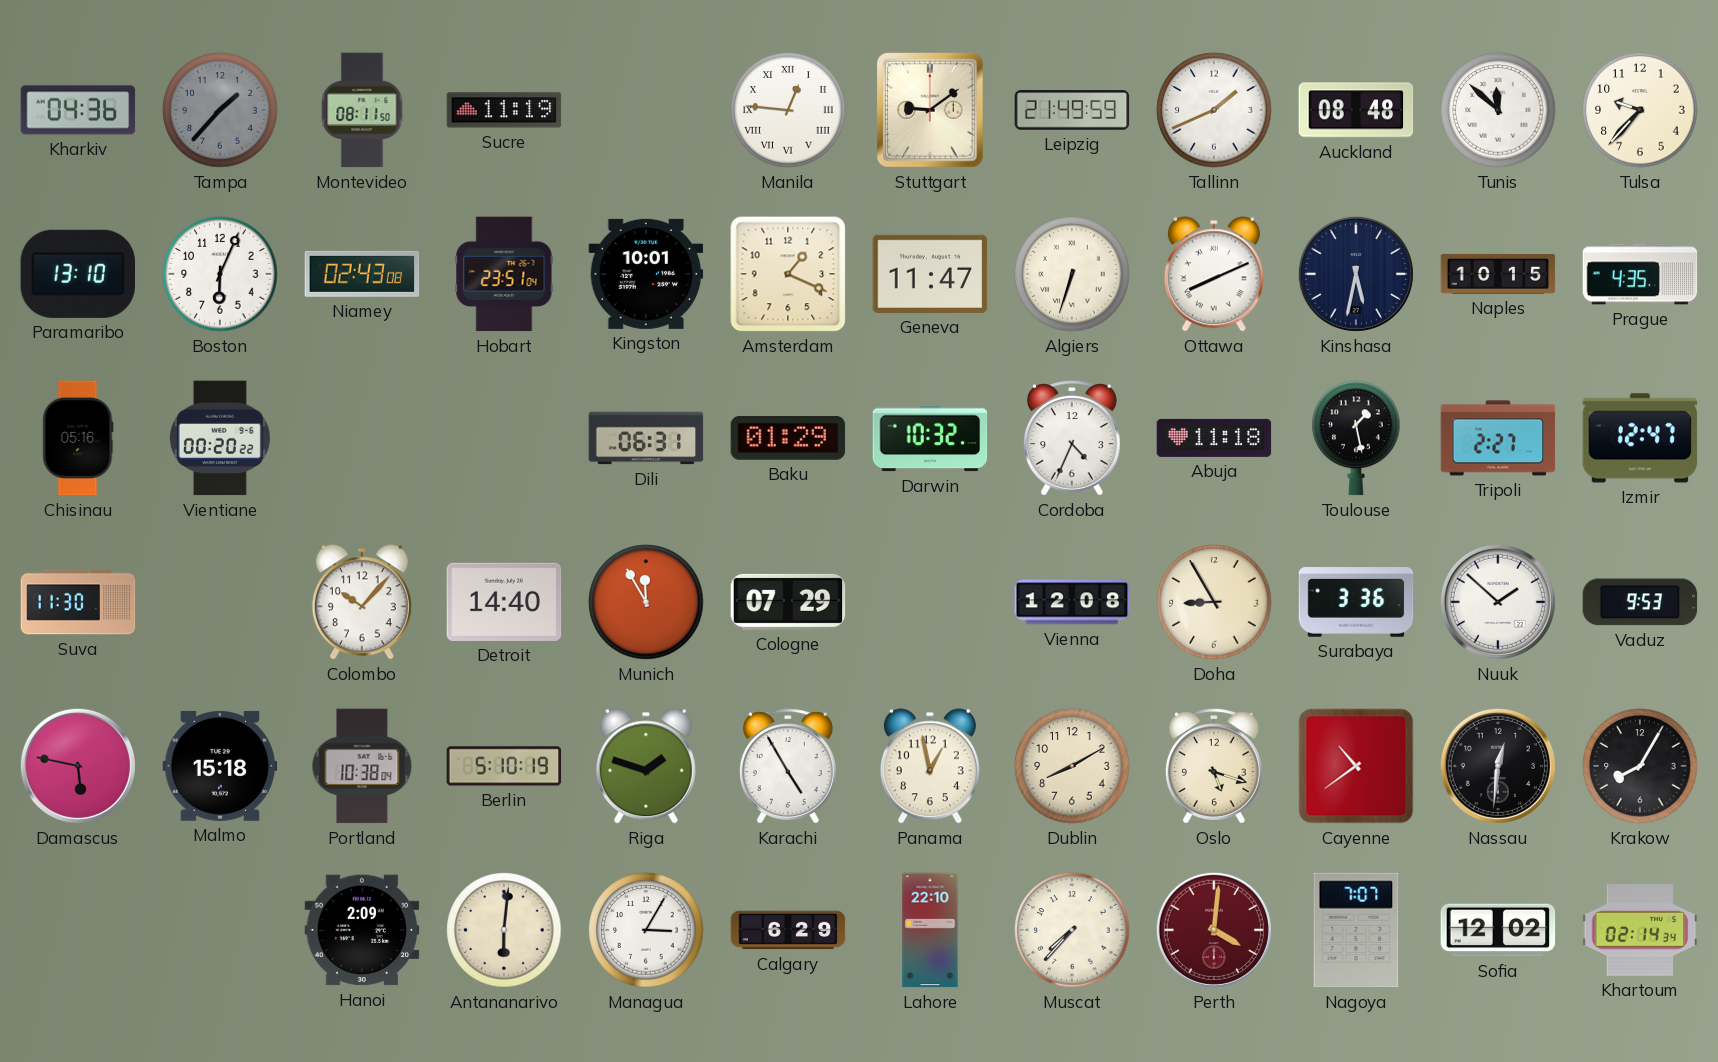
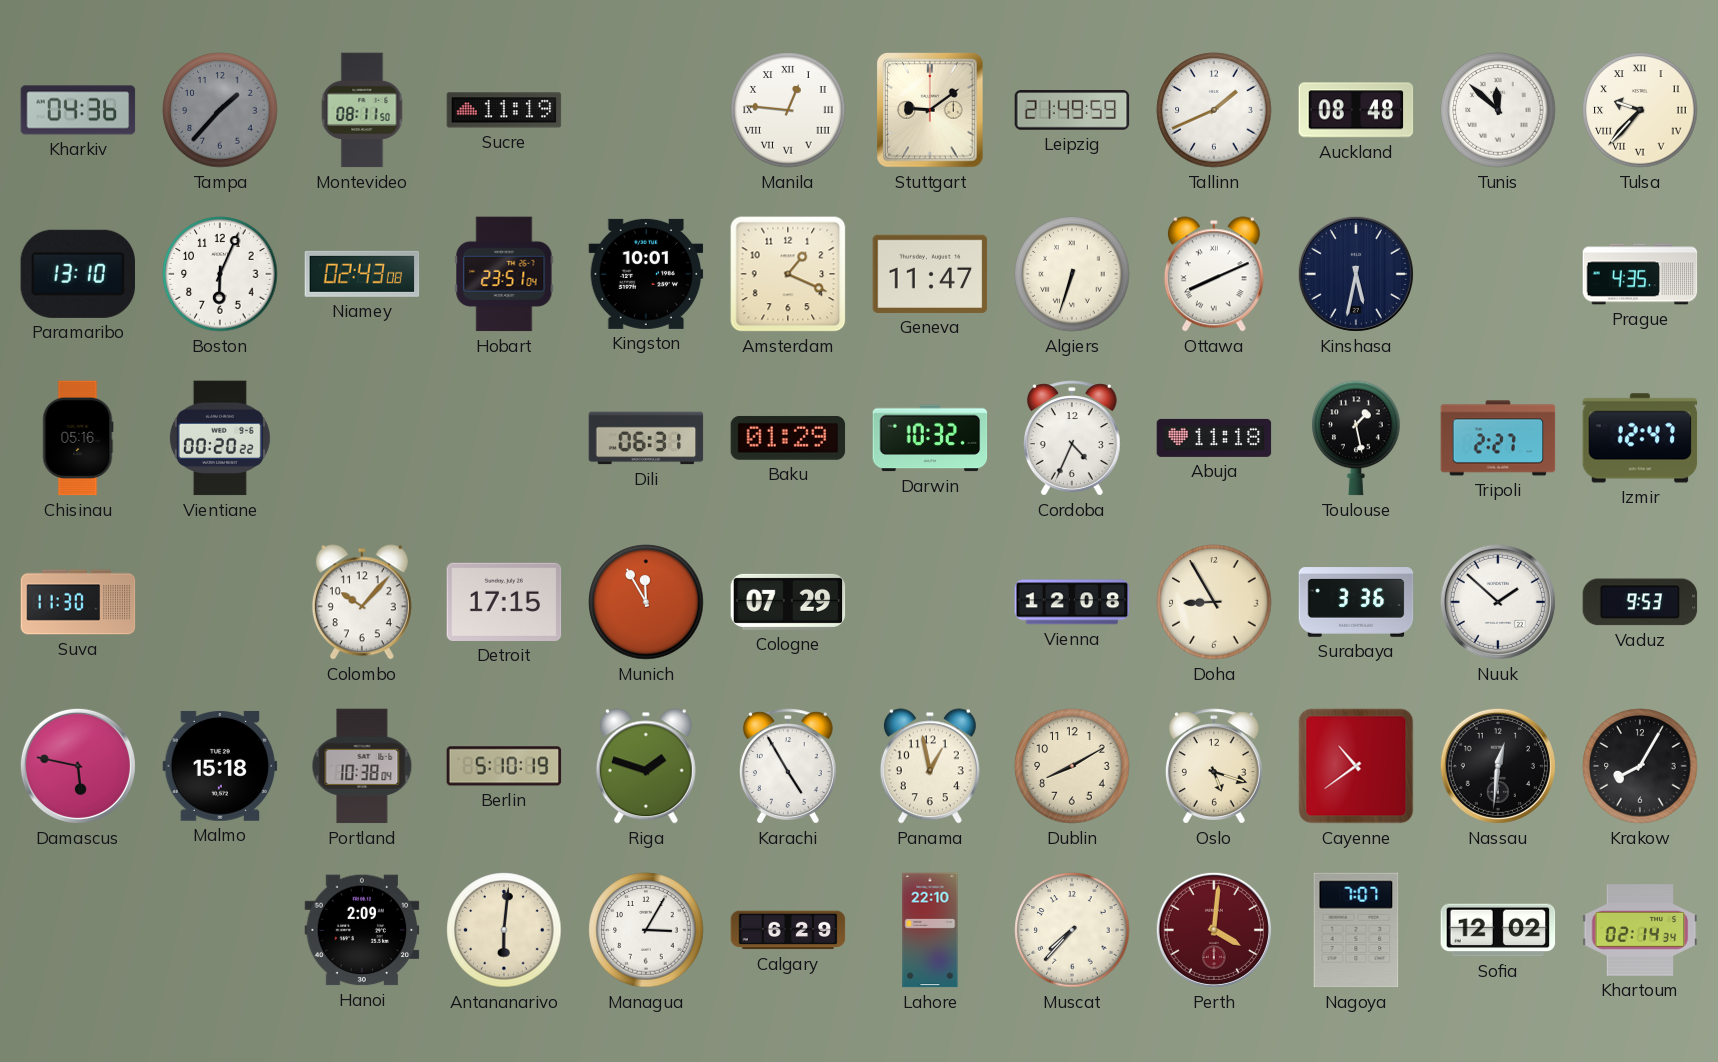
Tulsa numerals: Arabic -> Roman
Naples: 10:15 -> none
Detroit: 14:40 -> 17:15
